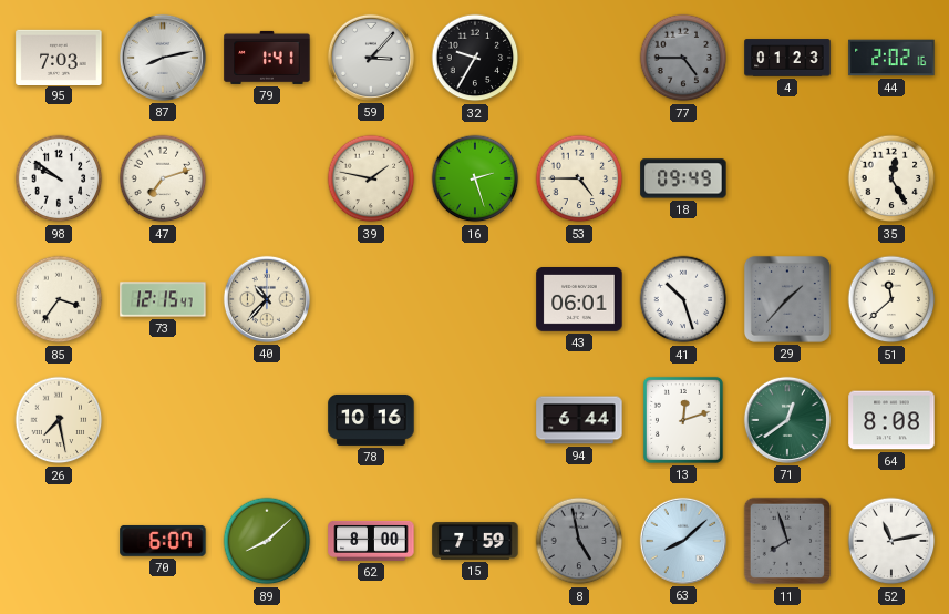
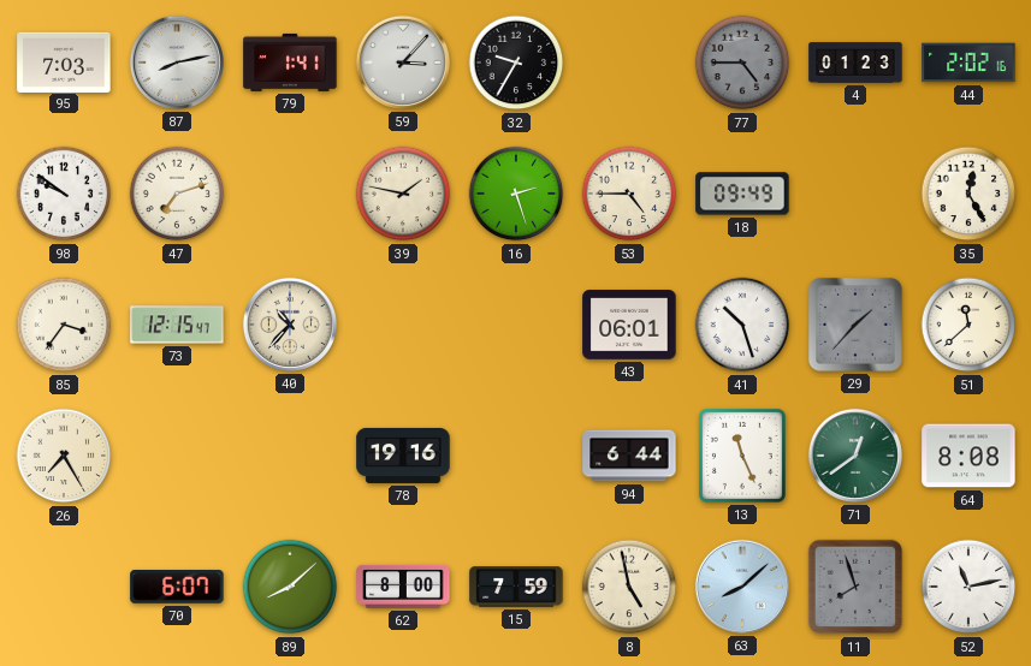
26: 7:28 -> 7:25
78: 10:16 -> 19:16
13: 12:12 -> 11:26
8 dial: grey -> cream
